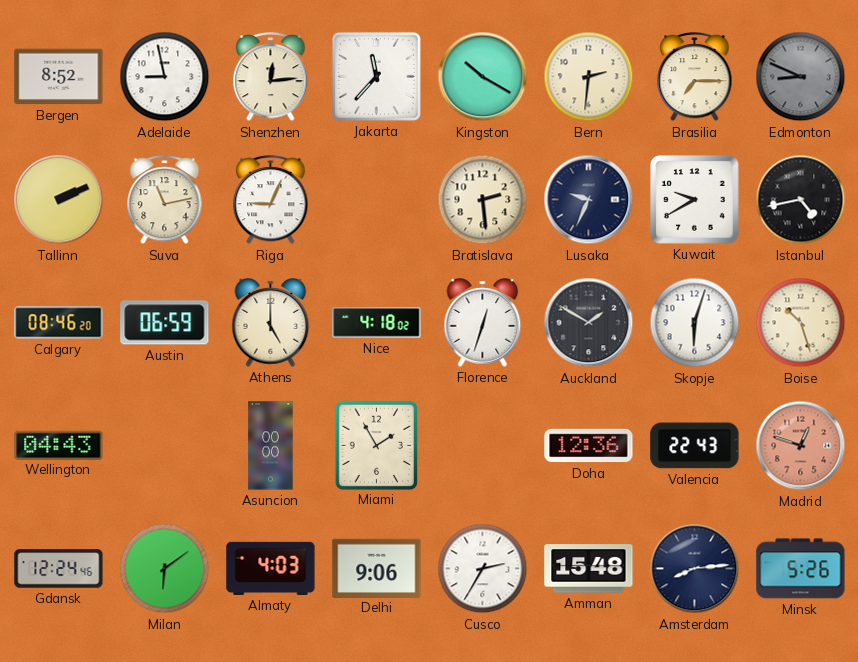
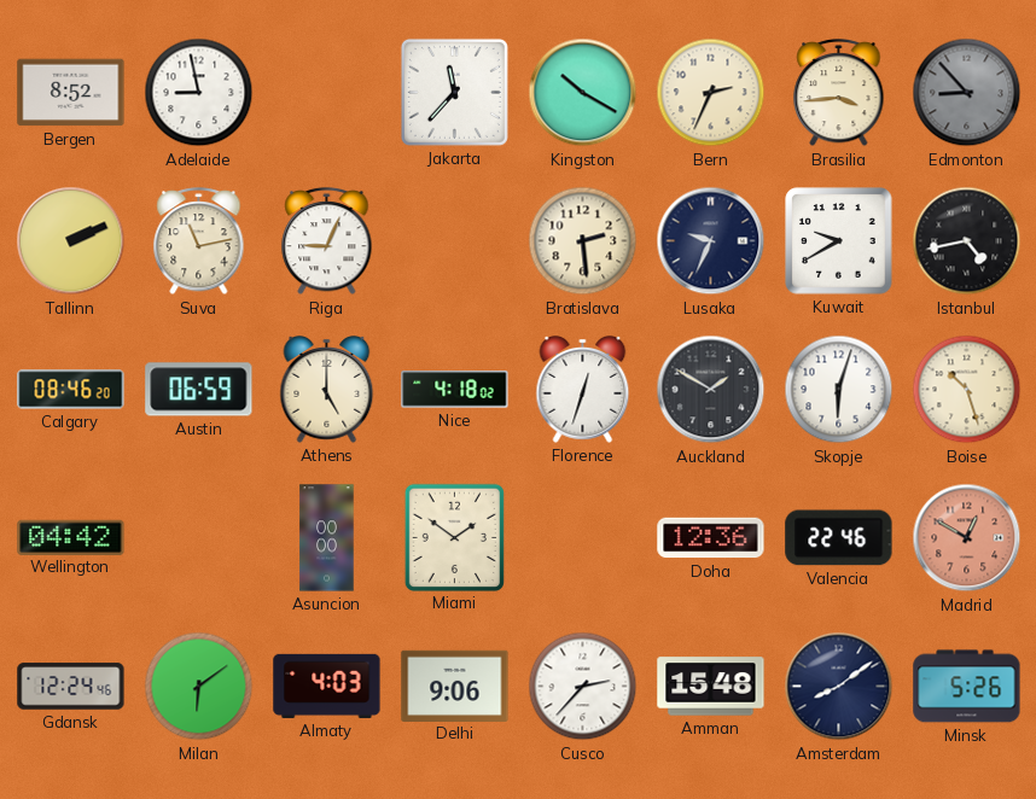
Shenzhen: 12:14 -> none
Bern: 2:31 -> 2:34
Brasilia: 7:15 -> 3:44
Edmonton: 8:49 -> 8:53
Wellington: 04:43 -> 04:42
Miami: 1:55 -> 1:51
Valencia: 22:43 -> 22:46
Madrid: 12:48 -> 12:50
Cusco: 2:35 -> 2:37
Amsterdam: 8:14 -> 8:09
